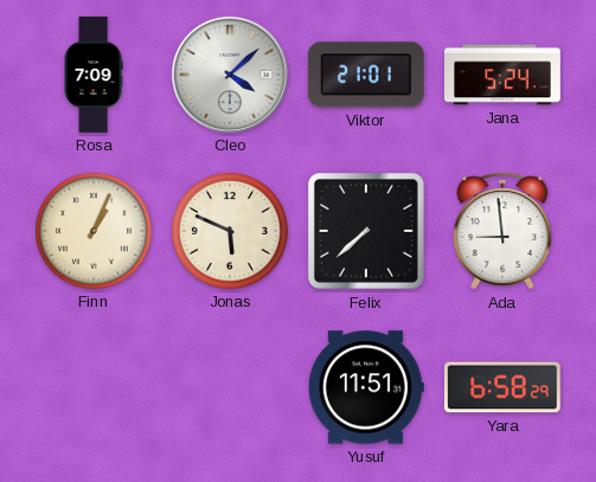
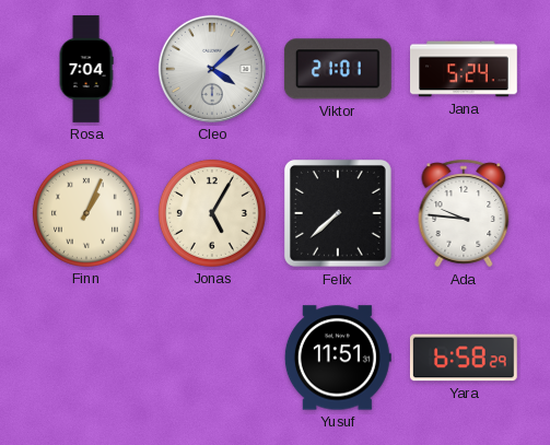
Rosa: 7:09 -> 7:04
Jonas: 5:49 -> 5:05
Ada: 8:59 -> 9:46
